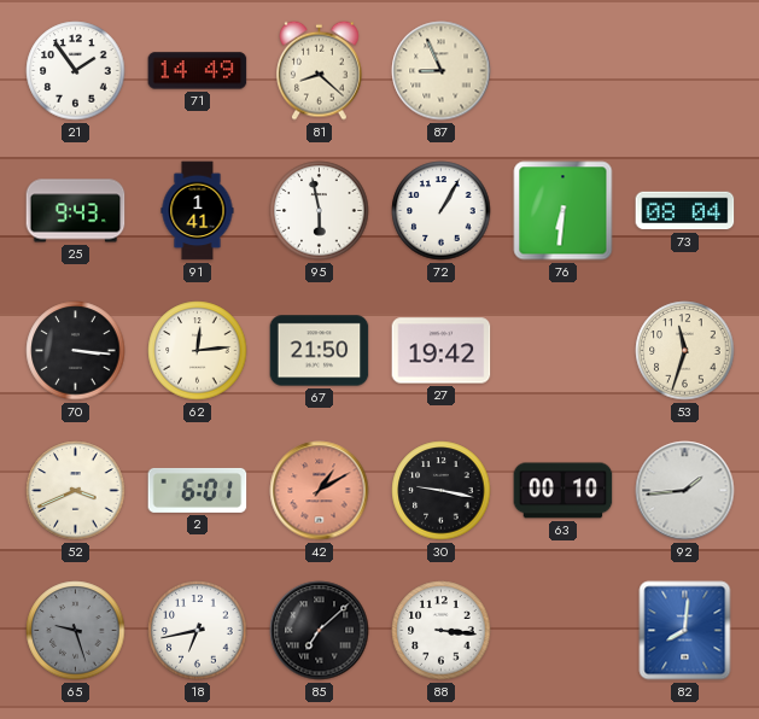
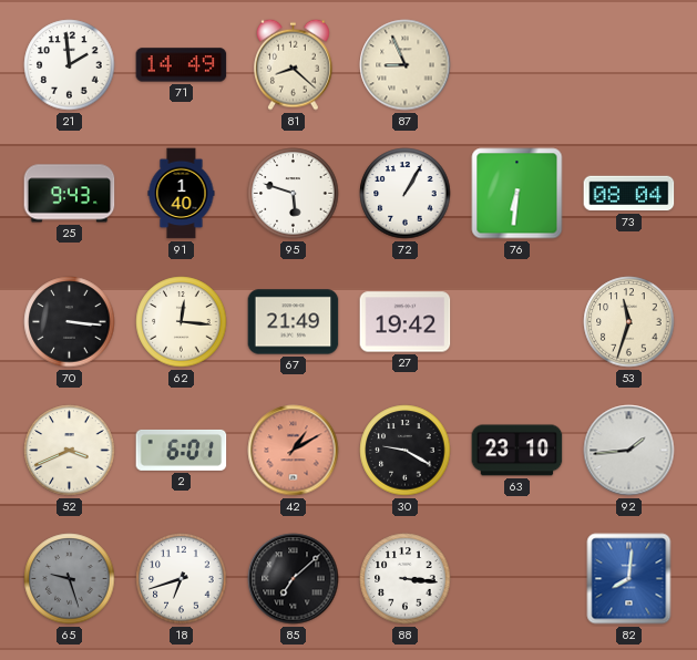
21: 1:54 -> 1:59
91: 1:41 -> 1:40
95: 5:58 -> 5:48
62: 12:14 -> 12:16
67: 21:50 -> 21:49
30: 9:17 -> 9:20
63: 00:10 -> 23:10
18: 6:43 -> 6:42
